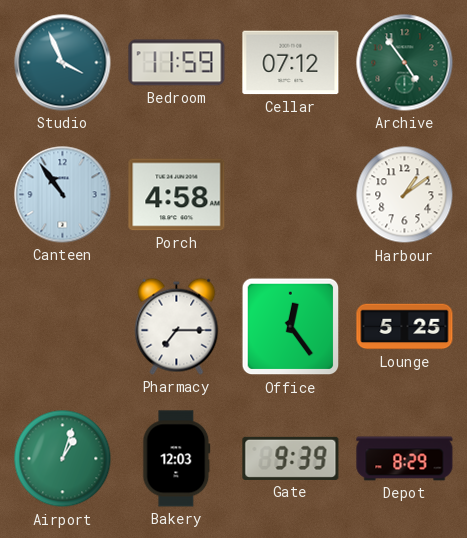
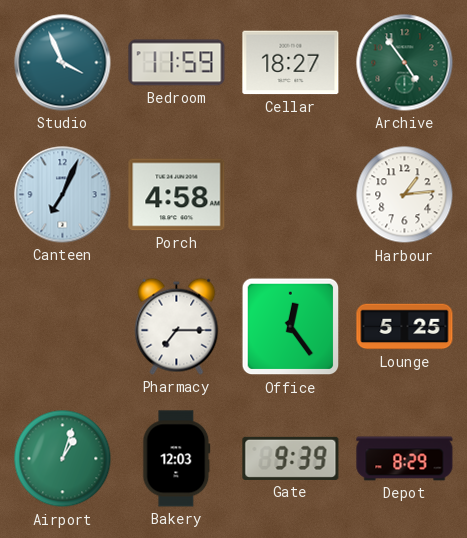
Cellar: 07:12 -> 18:27
Canteen: 10:54 -> 7:04
Harbour: 1:09 -> 1:14
